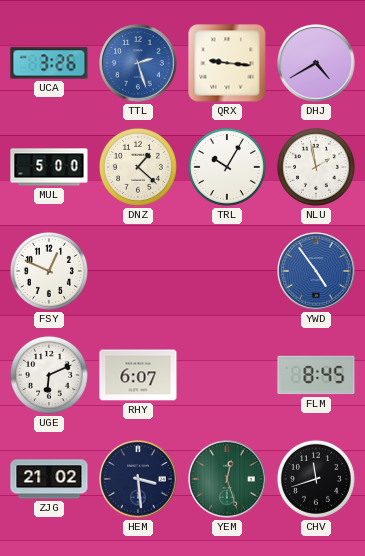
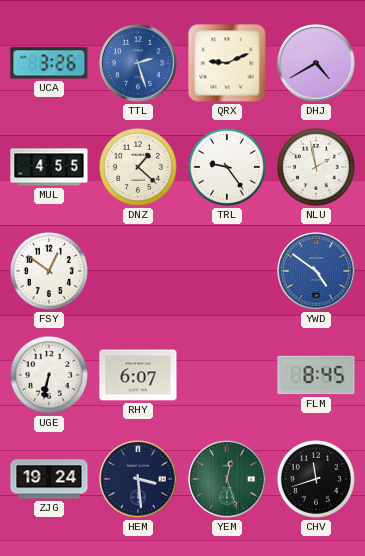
QRX: 9:16 -> 9:11
MUL: 5:00 -> 4:55
TRL: 10:05 -> 9:24
FSY: 12:49 -> 12:51
YWD: 4:54 -> 4:51
UGE: 6:11 -> 6:32
ZJG: 21:02 -> 19:24
